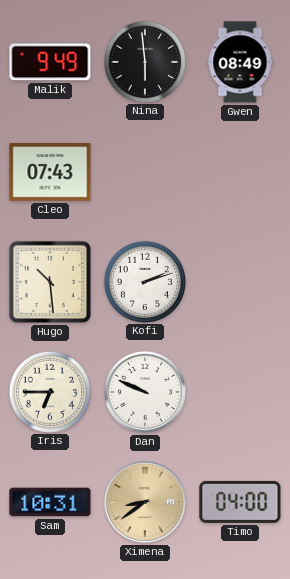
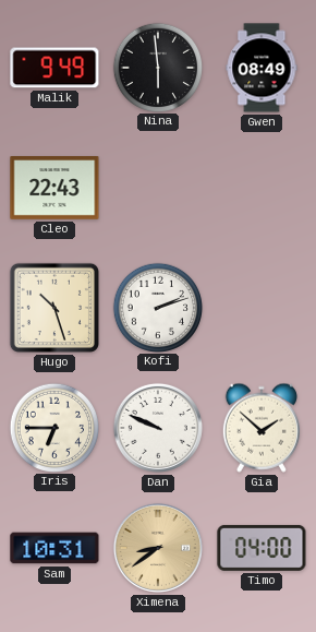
Cleo: 07:43 -> 22:43
Hugo: 10:29 -> 10:27
Gia: none -> 1:52
